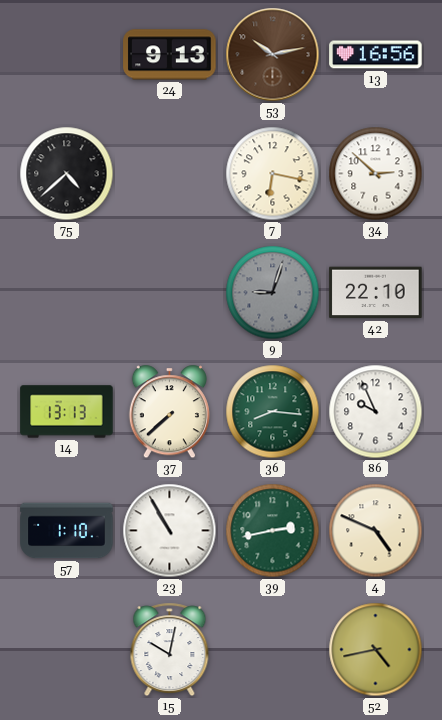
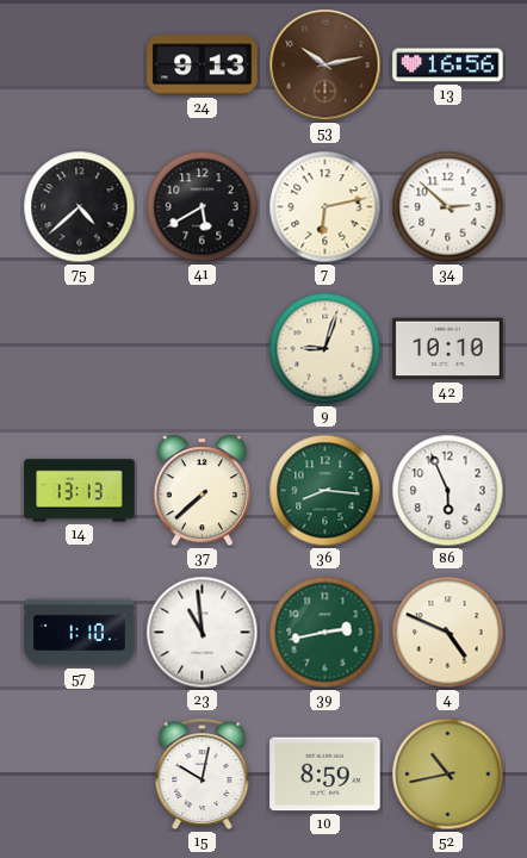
41: none -> 5:40
7: 6:17 -> 6:13
9 dial: grey -> cream
42: 22:10 -> 10:10
86: 9:56 -> 5:56
23: 10:55 -> 10:59
10: none -> 8:59
52: 4:43 -> 10:43
